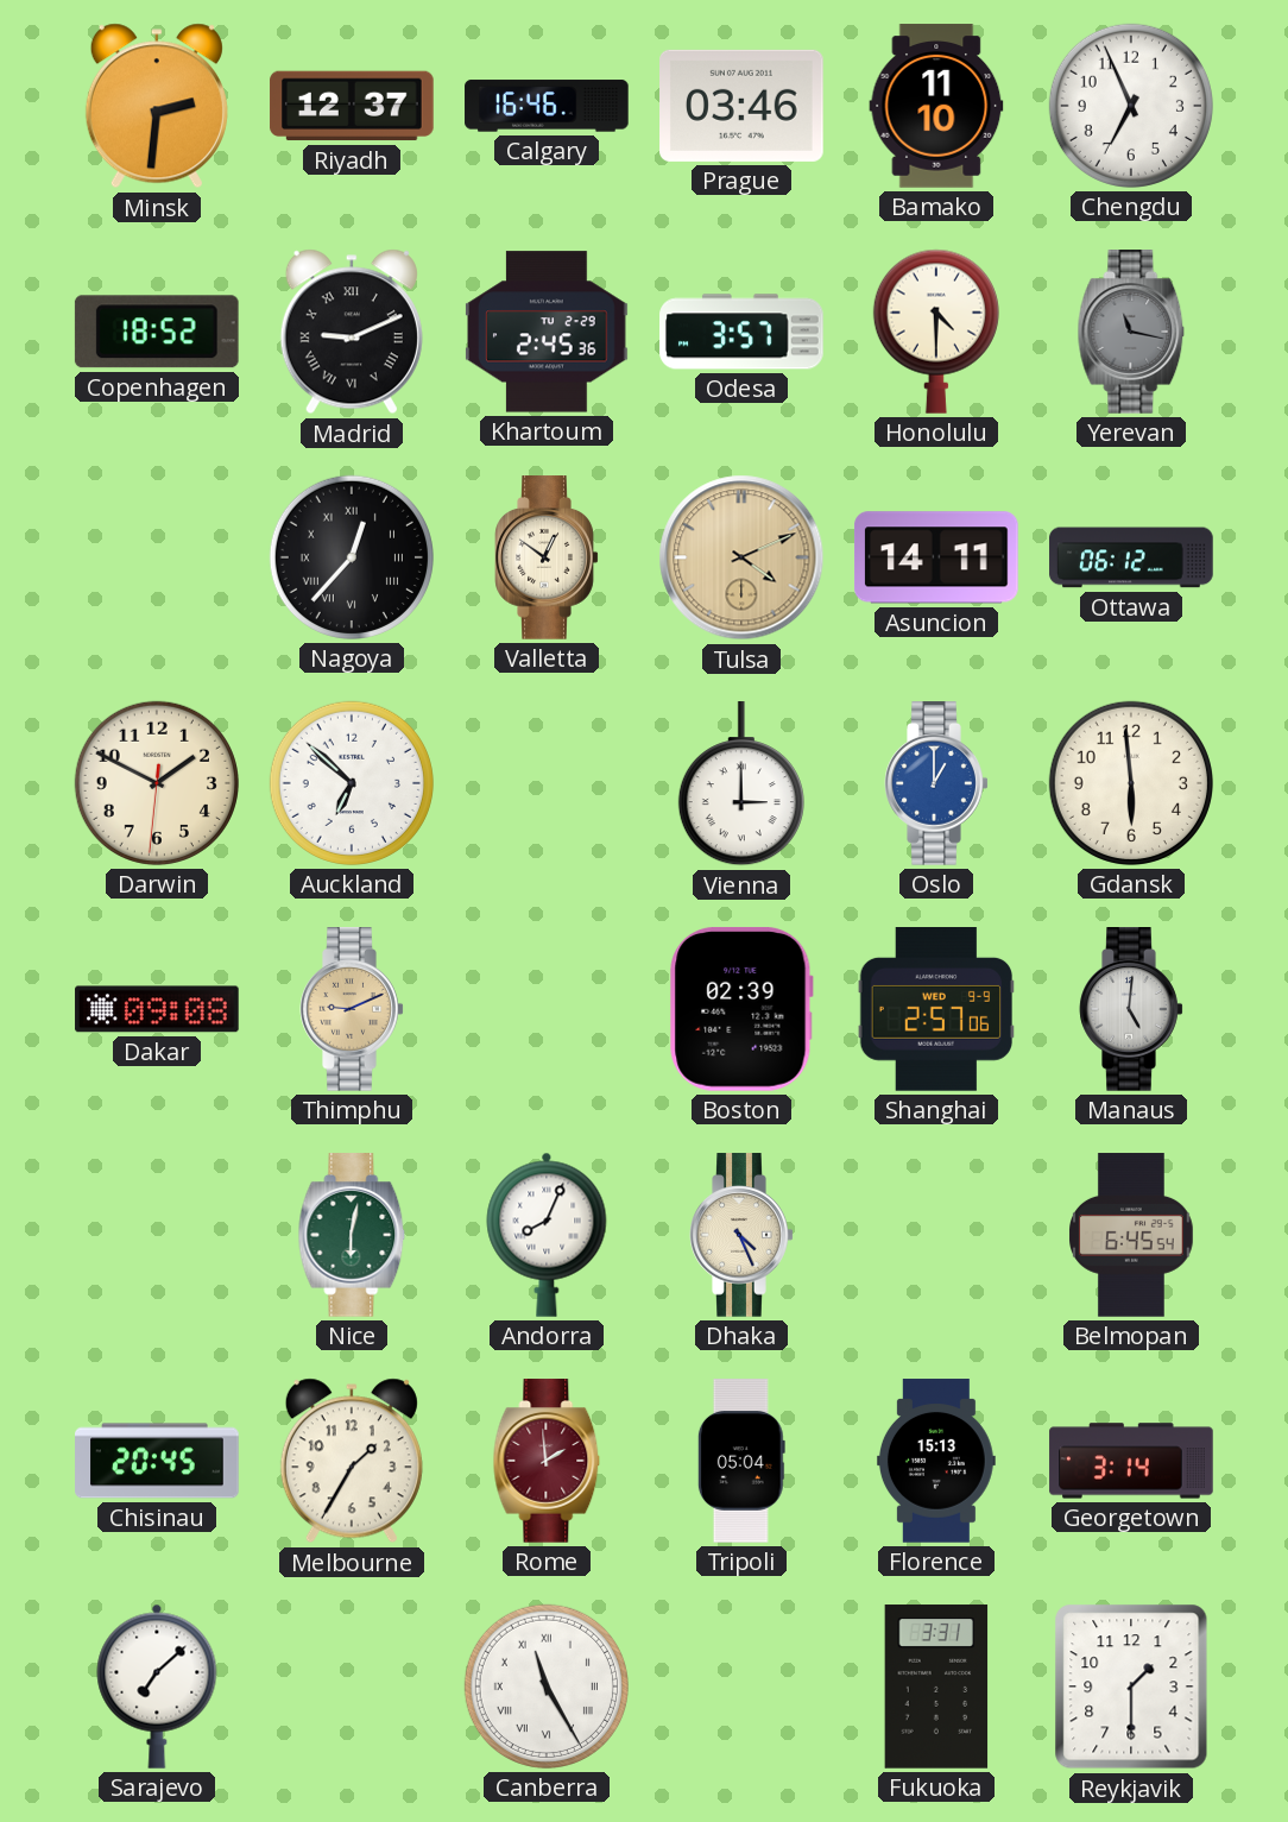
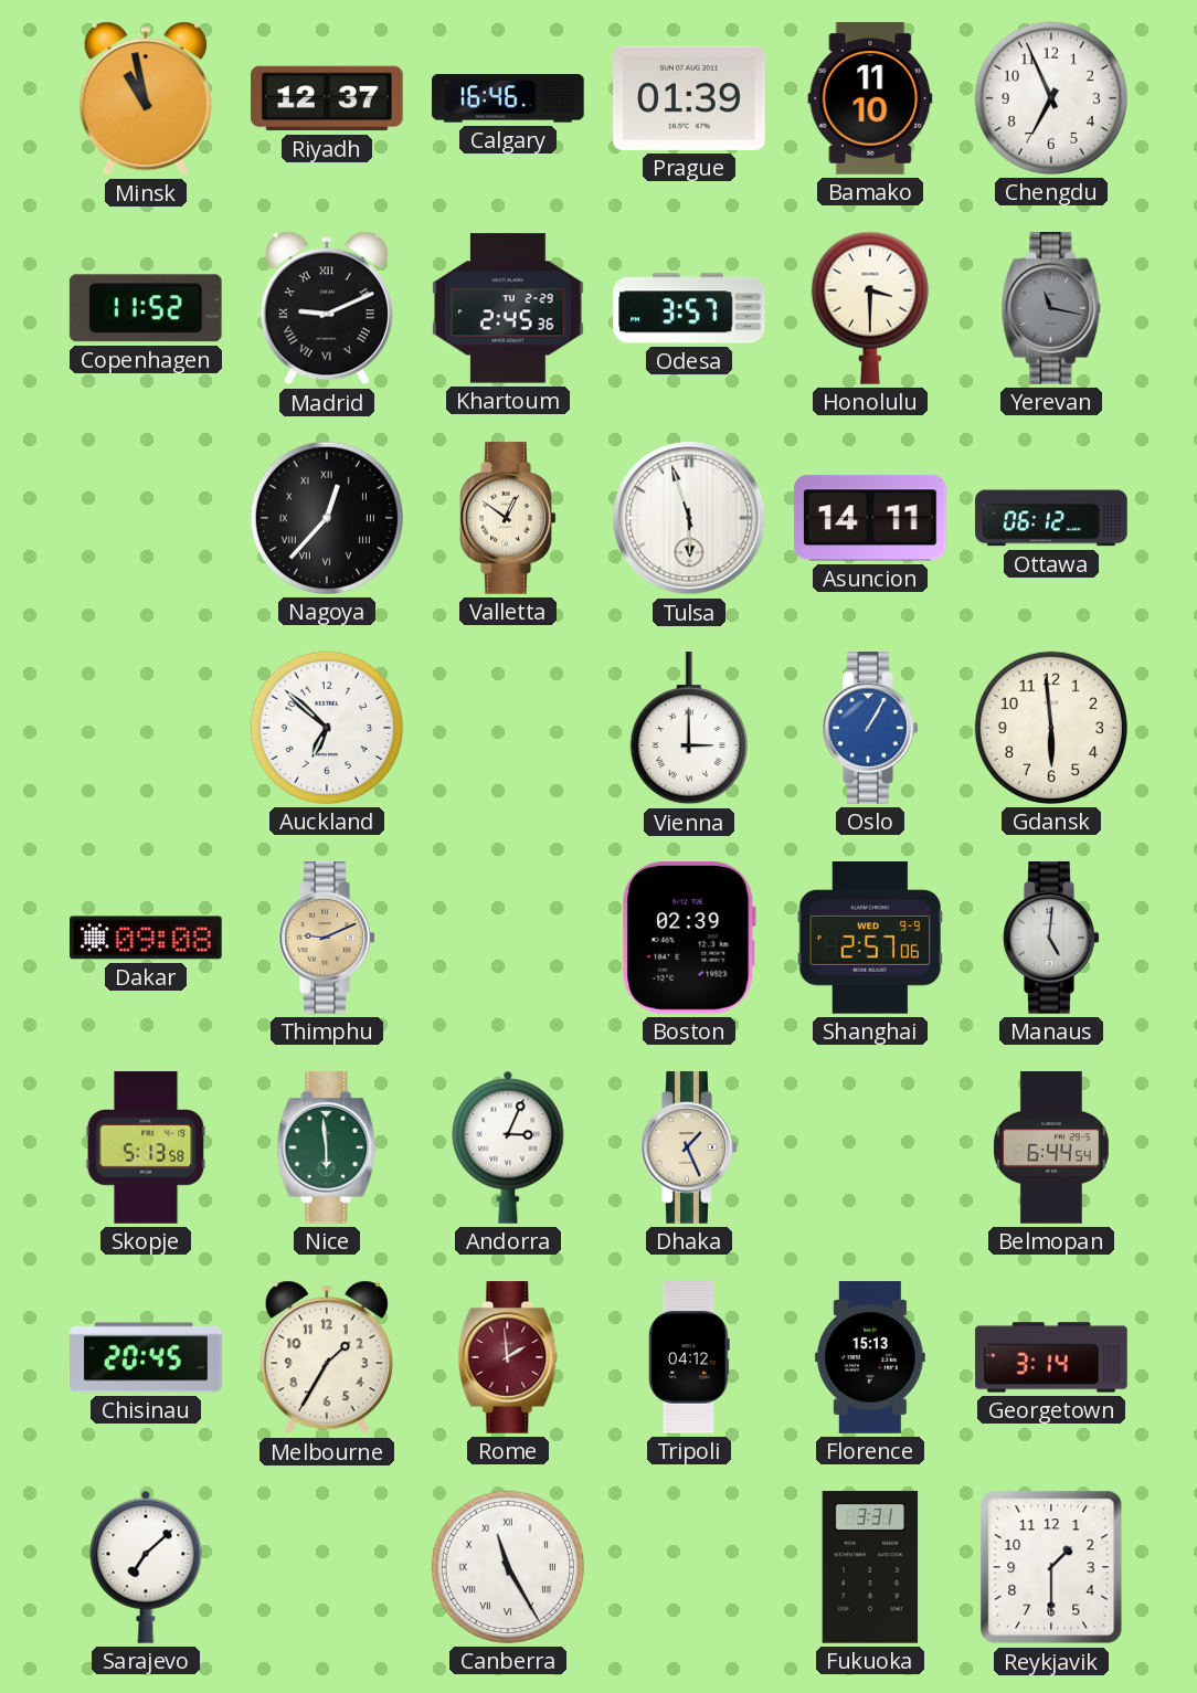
Minsk: 2:31 -> 10:58
Prague: 03:46 -> 01:39
Copenhagen: 18:52 -> 11:52
Honolulu: 4:30 -> 3:30
Tulsa: 4:11 -> 5:57
Tulsa dial: champagne -> white
Darwin: 1:49 -> none
Oslo: 1:00 -> 1:05
Skopje: none -> 5:13
Nice: 6:02 -> 5:59
Andorra: 8:04 -> 3:04
Dhaka: 4:26 -> 1:26
Belmopan: 6:45 -> 6:44
Tripoli: 05:04 -> 04:12
